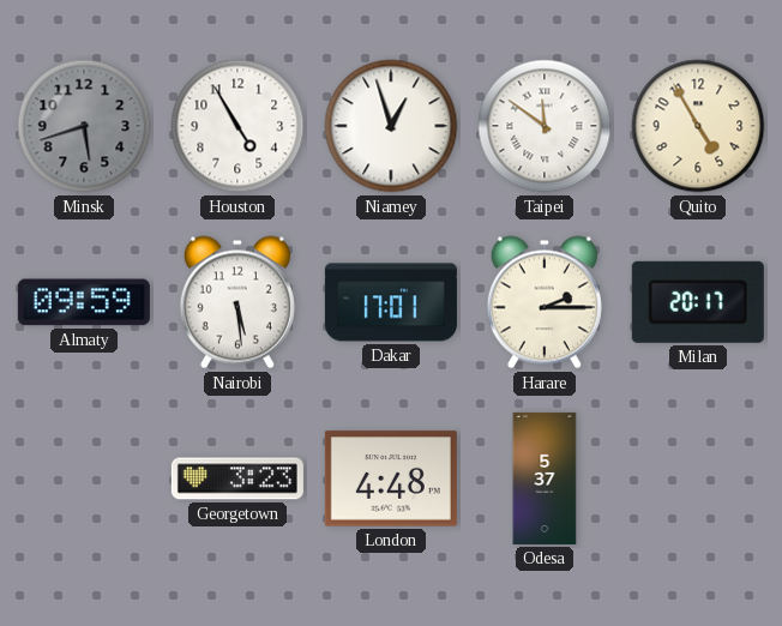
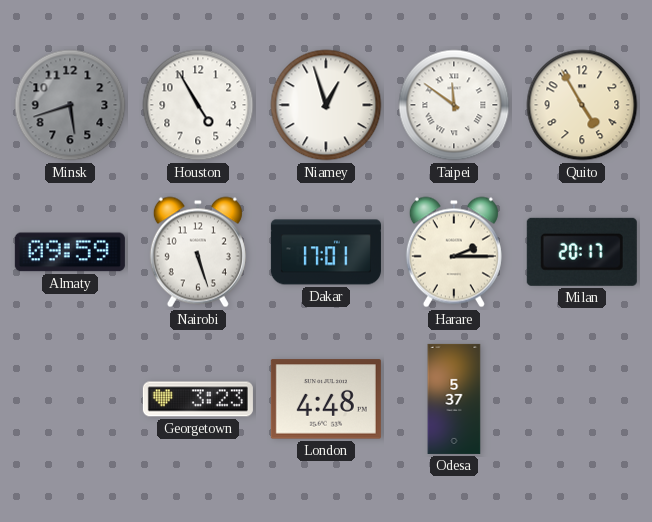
Nairobi: 5:29 -> 5:27
